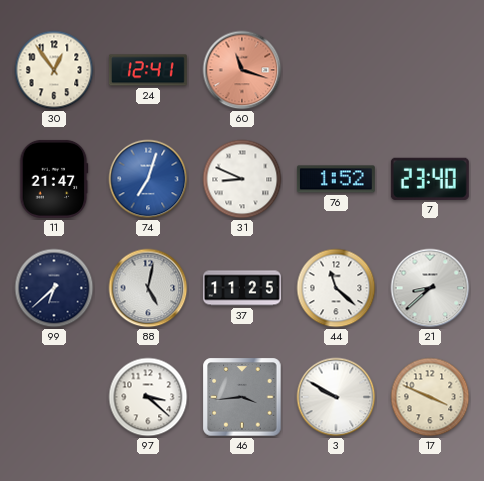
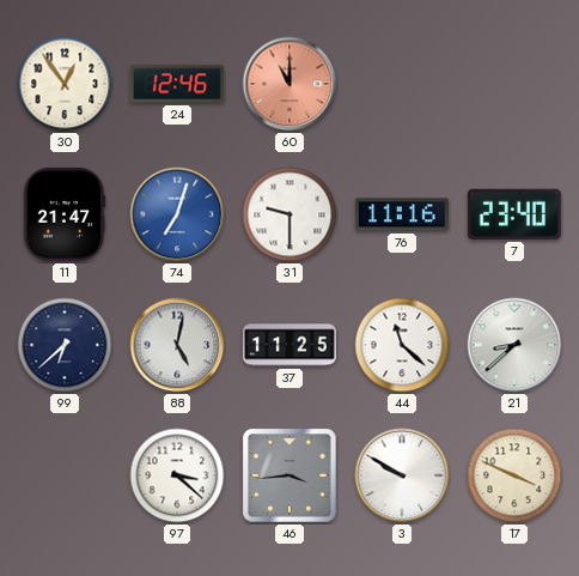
24: 12:41 -> 12:46
60: 11:18 -> 11:00
31: 8:49 -> 9:30
76: 1:52 -> 11:16
